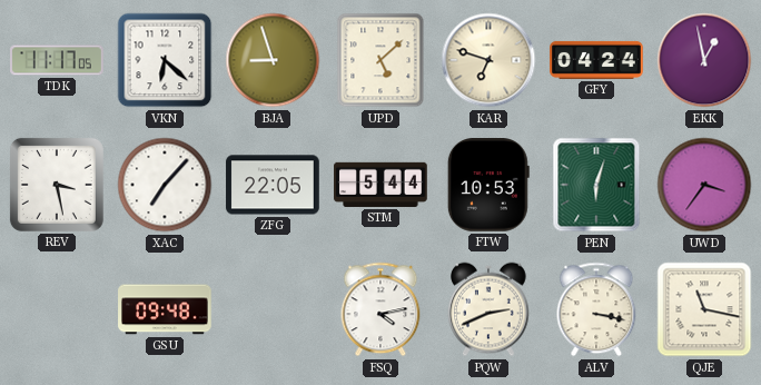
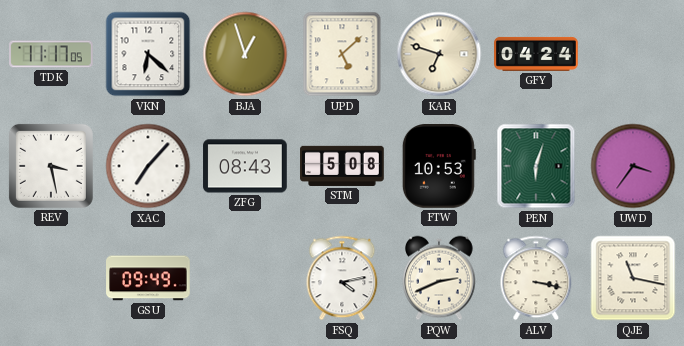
BJA: 8:57 -> 12:57
EKK: 12:58 -> none
ZFG: 22:05 -> 08:43
STM: 5:44 -> 5:08
GSU: 09:48 -> 09:49
